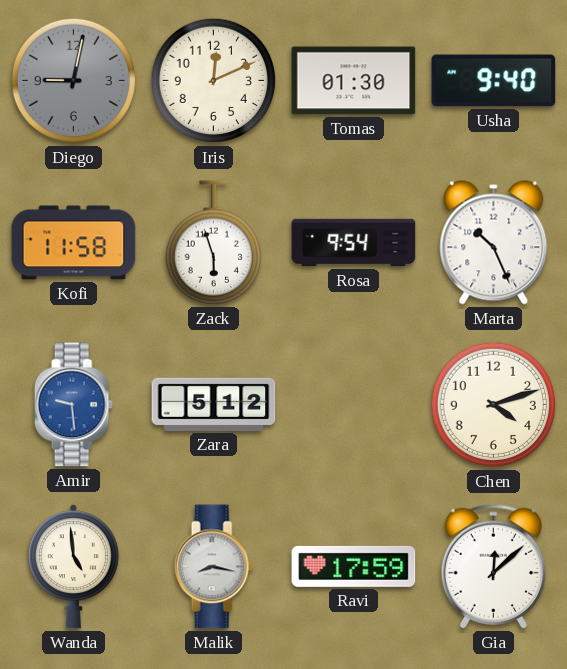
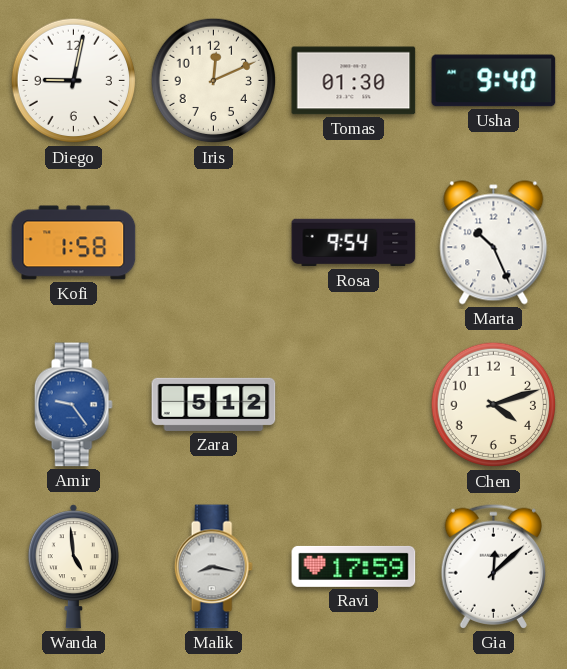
Diego dial: grey -> white
Kofi: 11:58 -> 1:58
Zack: 5:57 -> none
Amir: 9:29 -> 9:24
